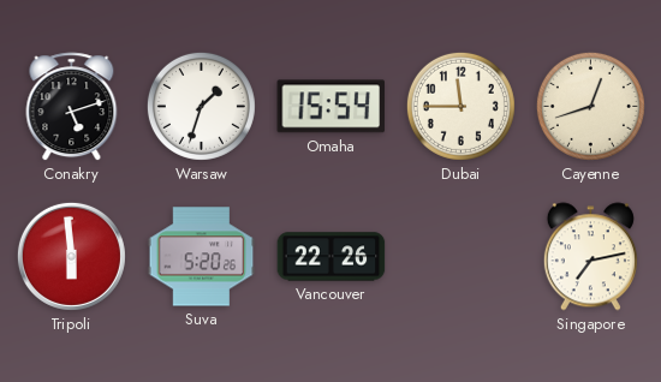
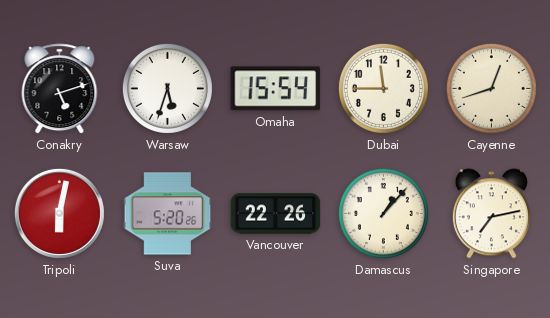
Warsaw: 1:33 -> 5:33
Tripoli: 5:59 -> 6:02
Damascus: none -> 1:07
